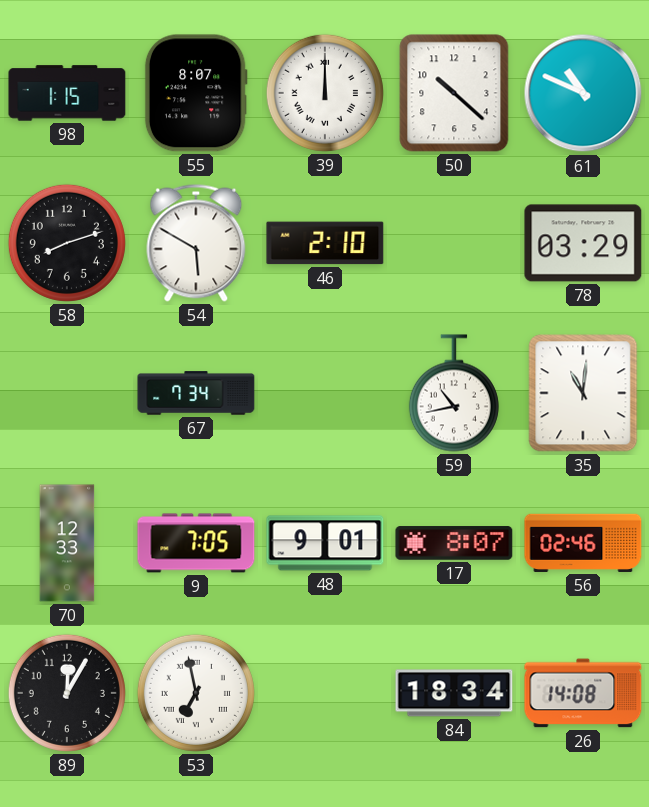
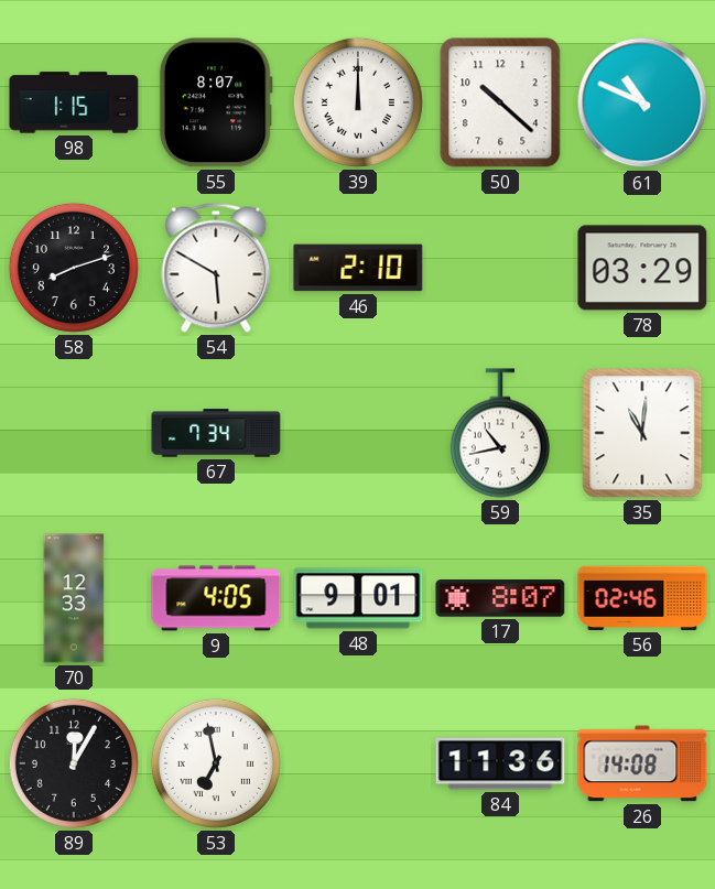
9: 7:05 -> 4:05
84: 18:34 -> 11:36
